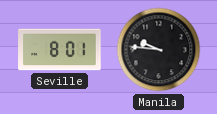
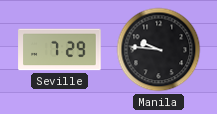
Seville: 8:01 -> 7:29
